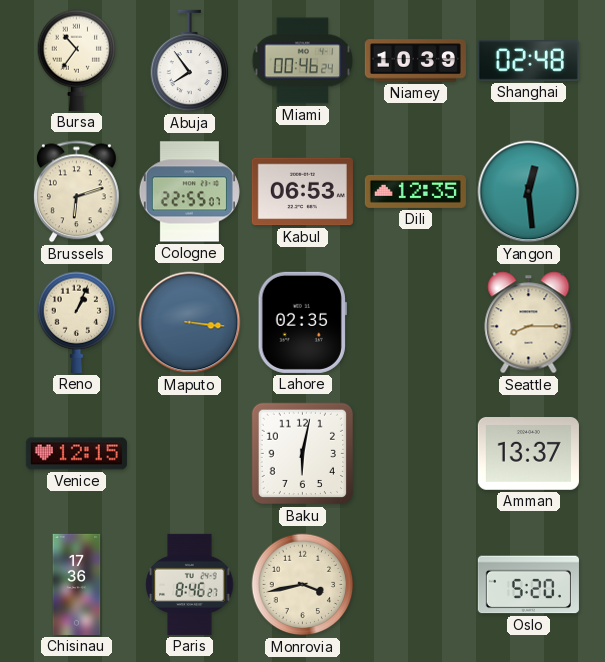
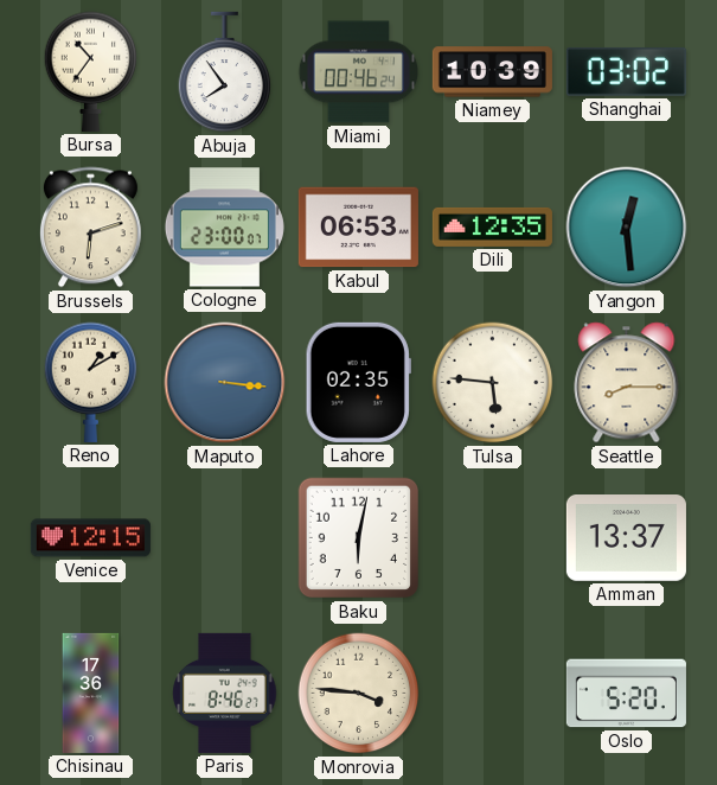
Shanghai: 02:48 -> 03:02
Cologne: 22:55 -> 23:00
Reno: 1:04 -> 1:10
Tulsa: none -> 5:46
Monrovia: 3:43 -> 3:46
